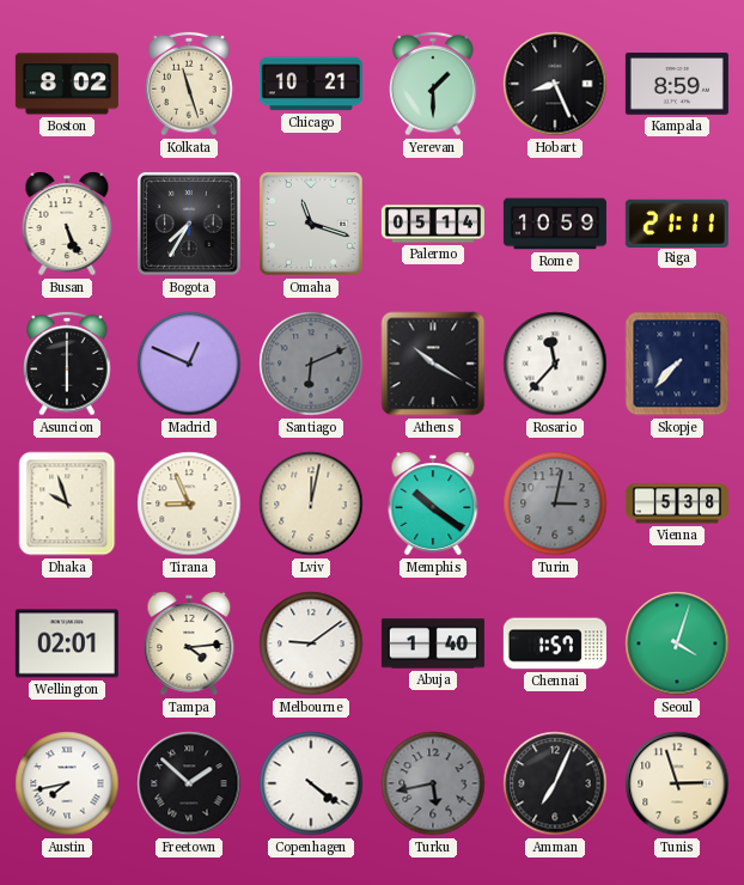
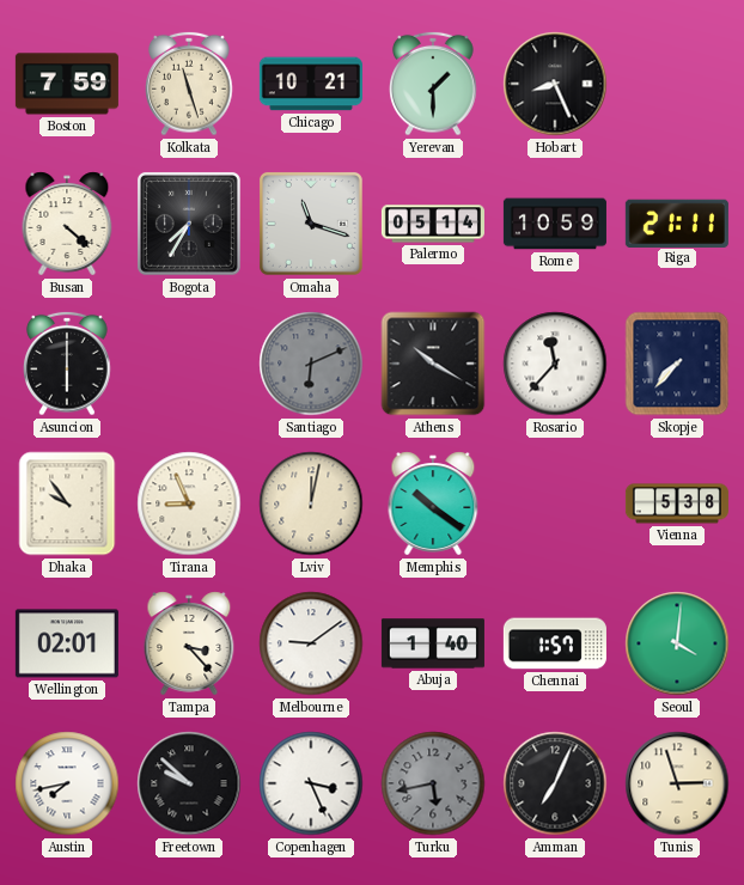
Boston: 8:02 -> 7:59
Kampala: 8:59 -> none
Busan: 5:26 -> 4:22
Madrid: 12:49 -> none
Dhaka: 9:57 -> 9:54
Turin: 3:02 -> none
Tampa: 4:14 -> 3:23
Seoul: 4:03 -> 4:01
Freetown: 1:52 -> 9:52
Copenhagen: 4:21 -> 3:26
